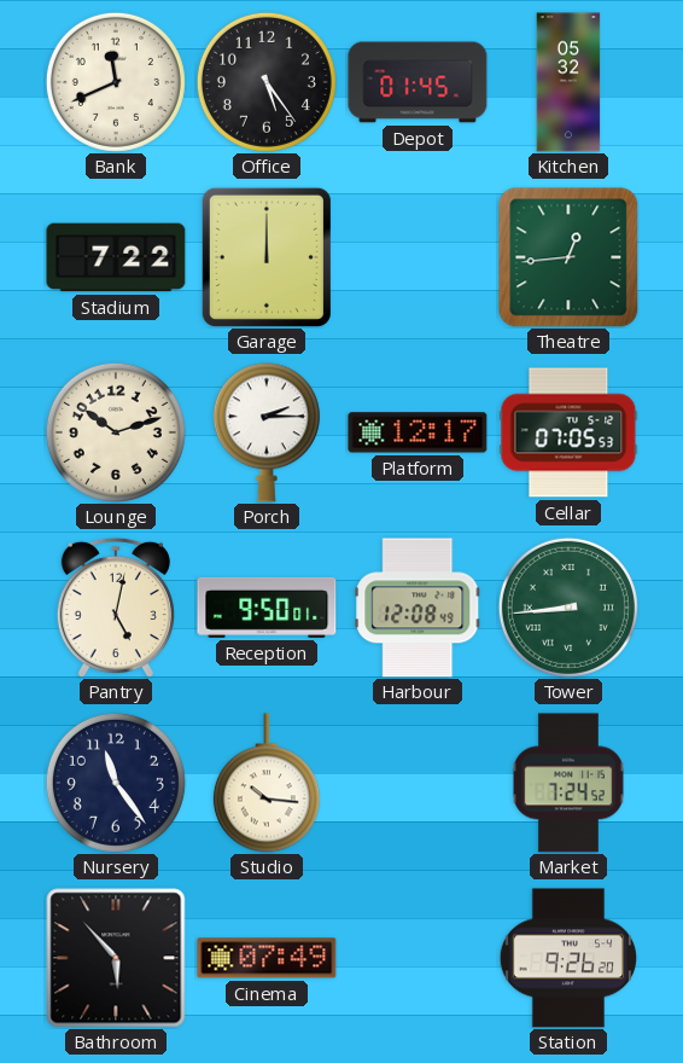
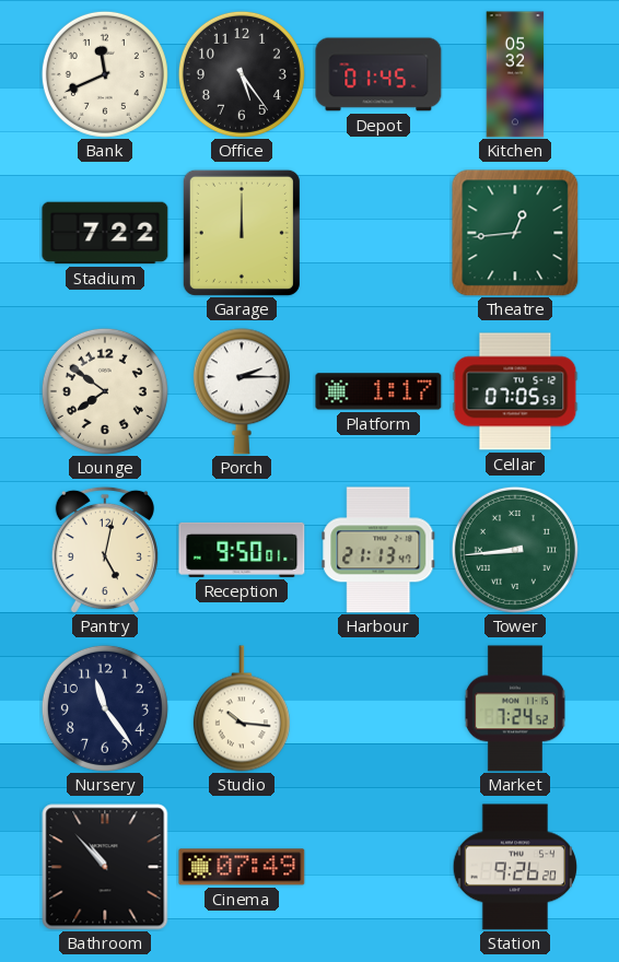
Lounge: 10:12 -> 7:51
Platform: 12:17 -> 1:17
Harbour: 12:08 -> 21:13
Bathroom: 5:53 -> 10:53
